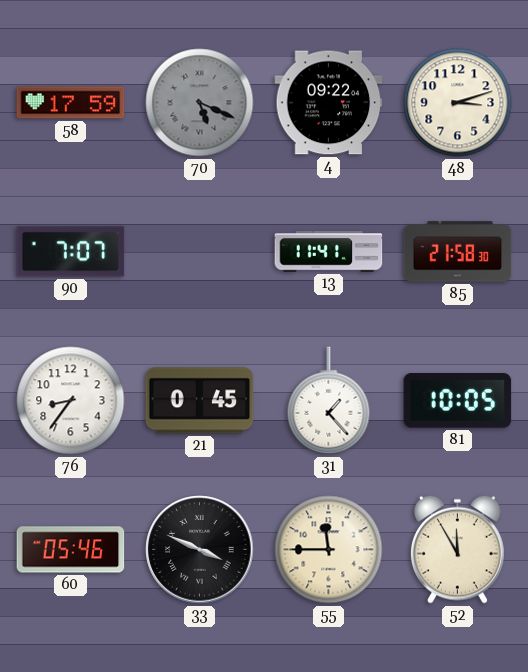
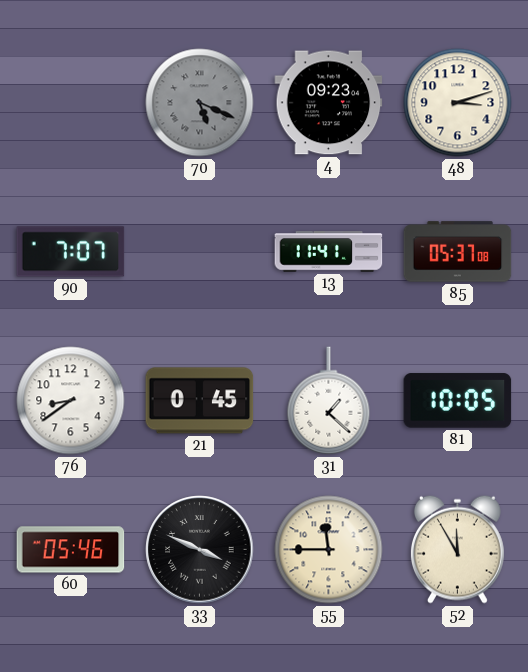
58: 17:59 -> none
4: 09:22 -> 09:23
85: 21:58 -> 05:37
76: 8:36 -> 8:39
31: 1:23 -> 1:22
